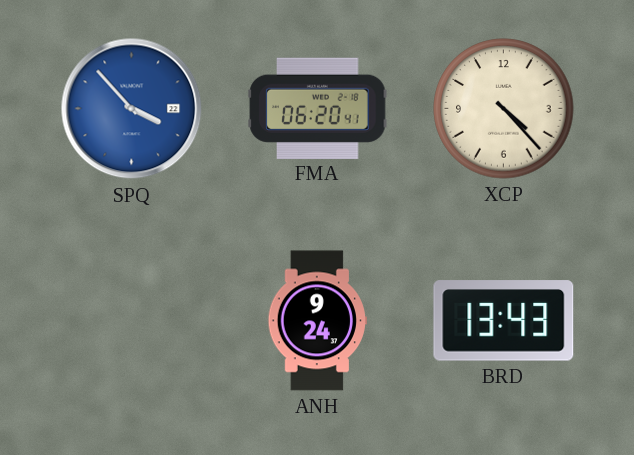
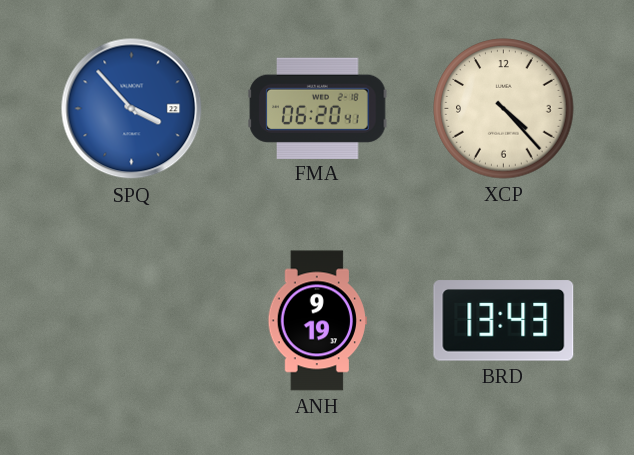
ANH: 9:24 -> 9:19
